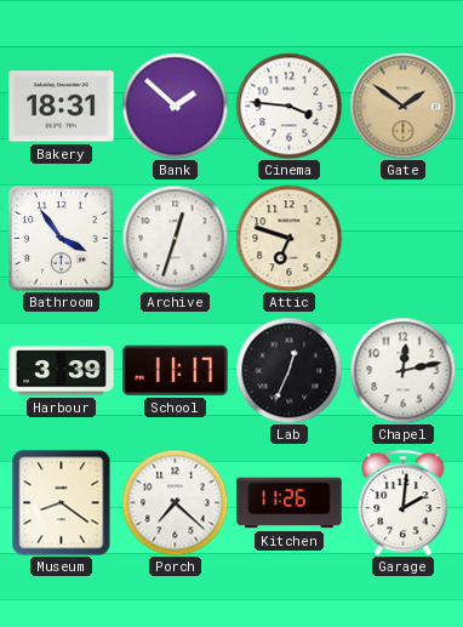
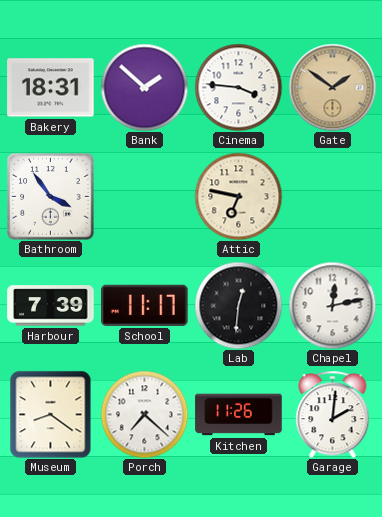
Archive: 12:33 -> none
Attic: 6:48 -> 6:47
Harbour: 3:39 -> 7:39
Lab: 12:34 -> 12:31
